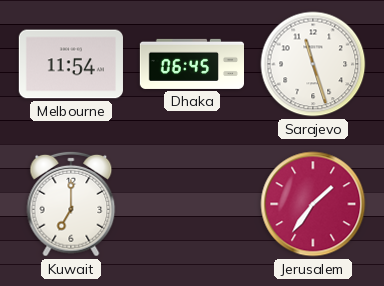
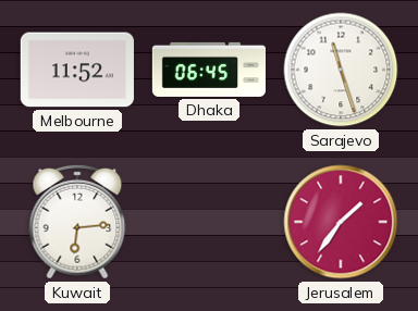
Melbourne: 11:54 -> 11:52
Kuwait: 7:00 -> 6:14
